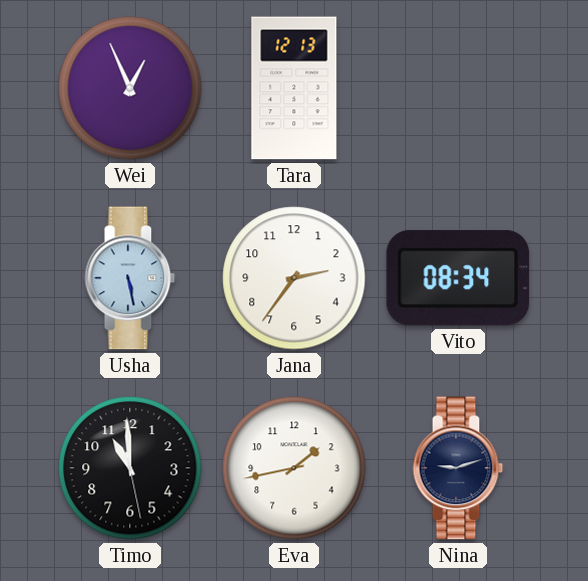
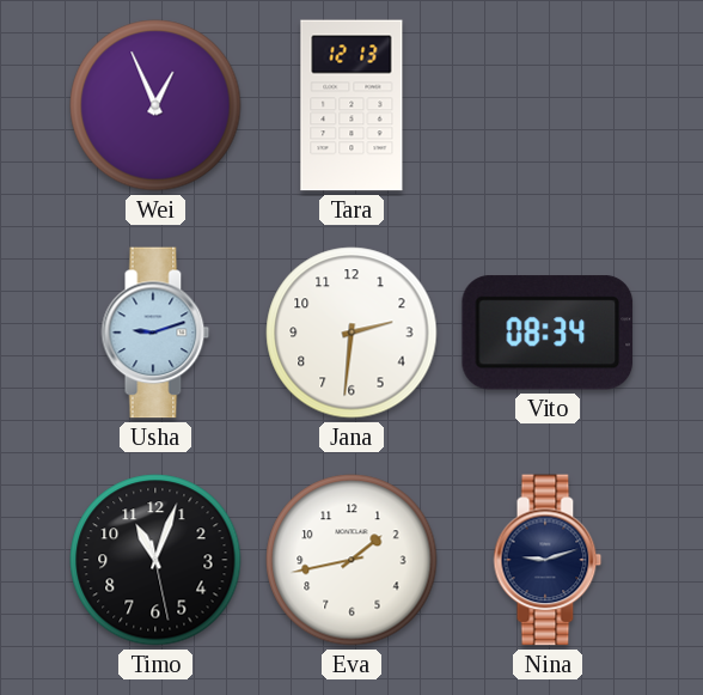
Usha: 5:28 -> 9:12
Jana: 2:36 -> 2:31
Timo: 10:59 -> 11:03
